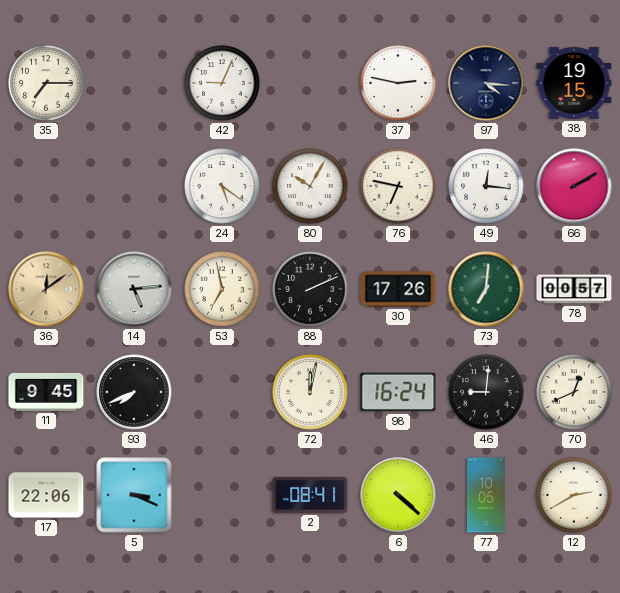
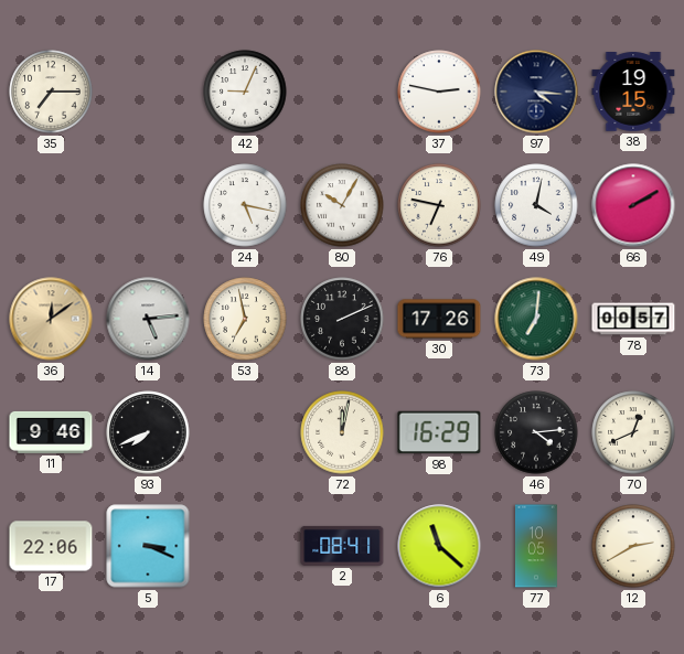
24: 5:21 -> 5:17
49: 12:16 -> 4:02
11: 9:45 -> 9:46
98: 16:24 -> 16:29
46: 9:01 -> 4:14
6: 4:22 -> 11:22
